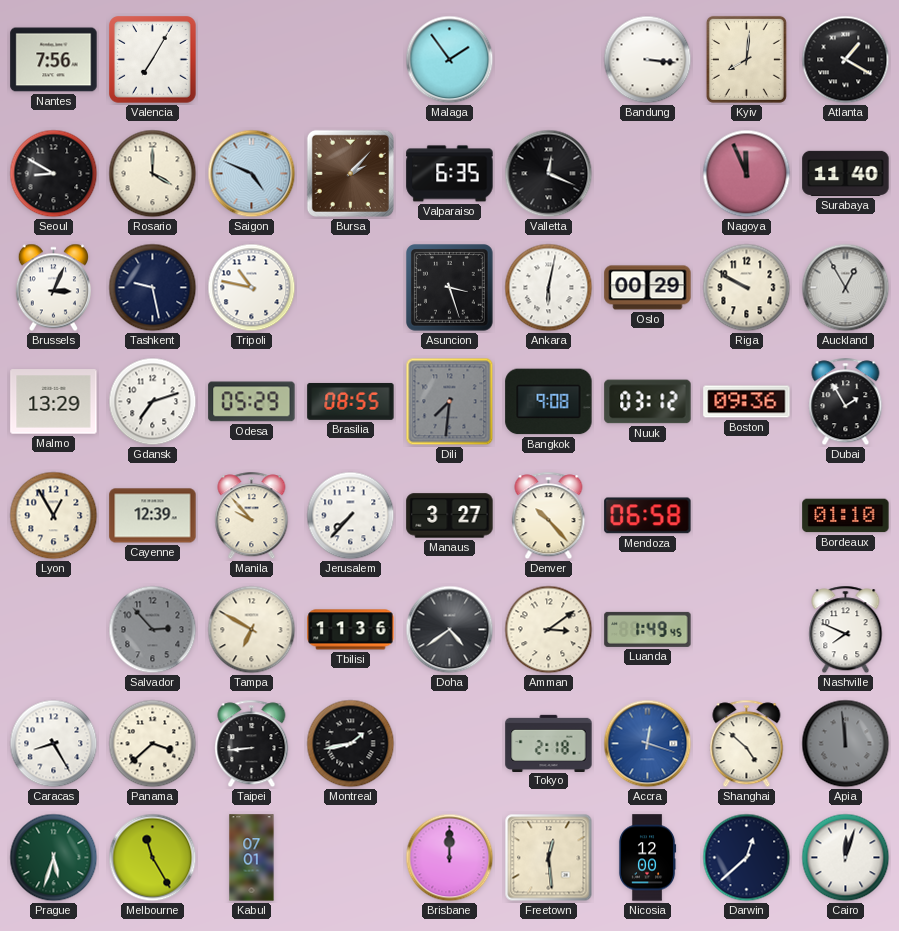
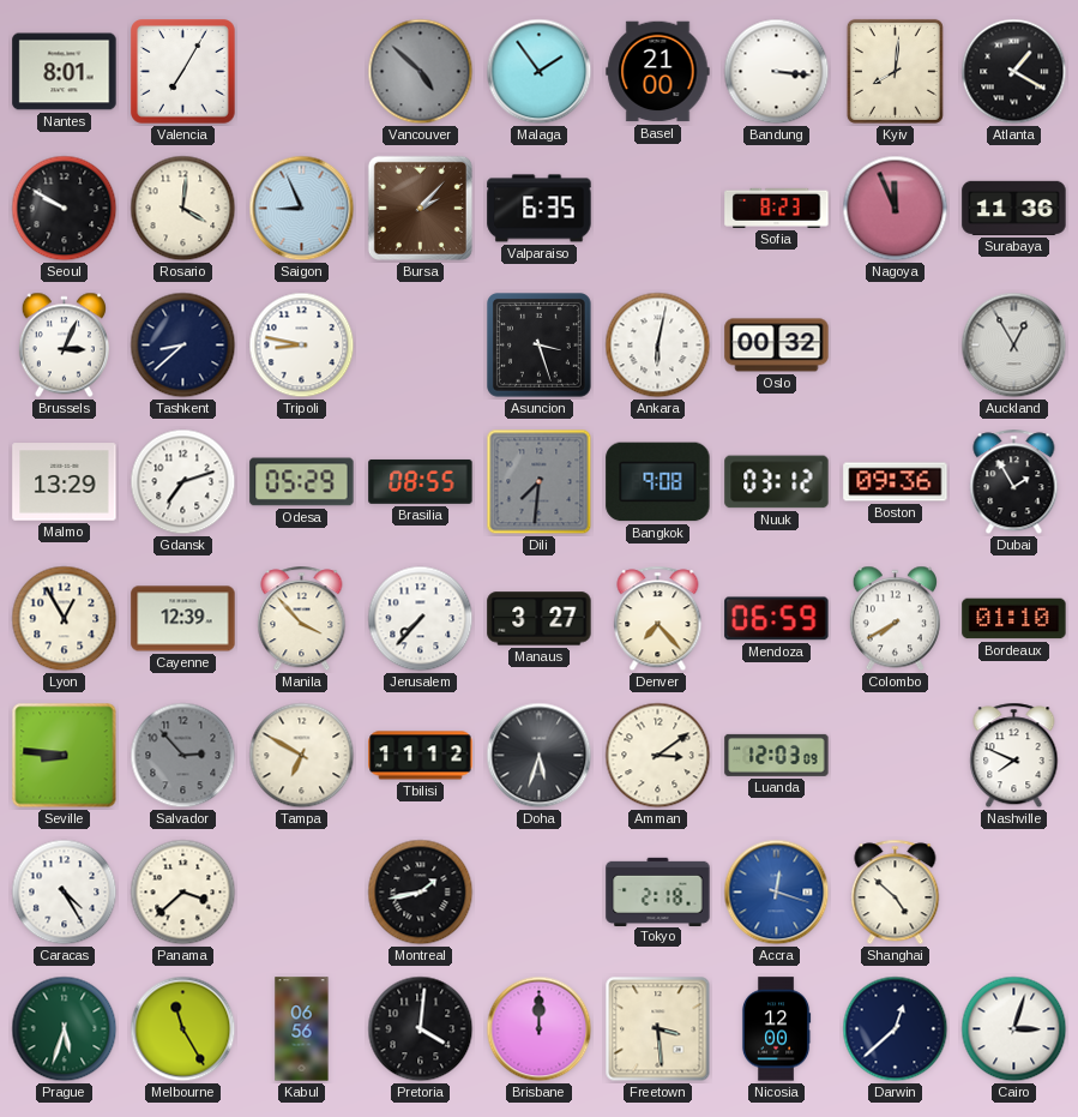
Nantes: 7:56 -> 8:01
Vancouver: none -> 4:52
Basel: none -> 21:00
Seoul: 8:50 -> 9:50
Rosario: 4:00 -> 4:01
Saigon: 4:49 -> 8:56
Valletta: 12:19 -> none
Sofia: none -> 8:23
Surabaya: 11:40 -> 11:36
Tashkent: 9:28 -> 8:38
Tripoli: 10:47 -> 8:47
Oslo: 00:29 -> 00:32
Riga: 9:50 -> none
Manila: 9:53 -> 3:53
Denver: 10:23 -> 7:23
Mendoza: 06:58 -> 06:59
Colombo: none -> 7:40
Seville: none -> 8:46
Tbilisi: 11:36 -> 11:12
Doha: 4:39 -> 5:33
Luanda: 1:49 -> 12:03
Caracas: 8:25 -> 4:25
Taipei: 8:44 -> none
Apia: 11:59 -> none
Kabul: 07:01 -> 06:56
Pretoria: none -> 4:01
Freetown: 12:29 -> 3:29
Cairo: 12:03 -> 3:03
